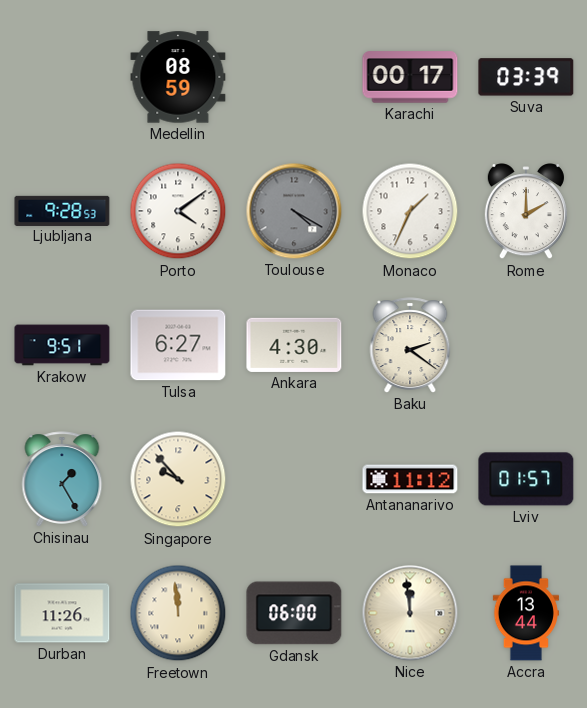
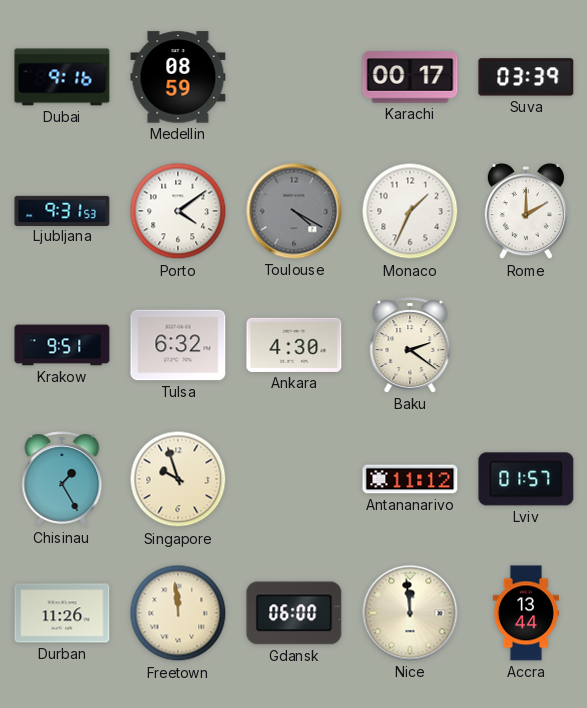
Dubai: none -> 9:16
Ljubljana: 9:28 -> 9:31
Tulsa: 6:27 -> 6:32
Singapore: 9:53 -> 9:57
